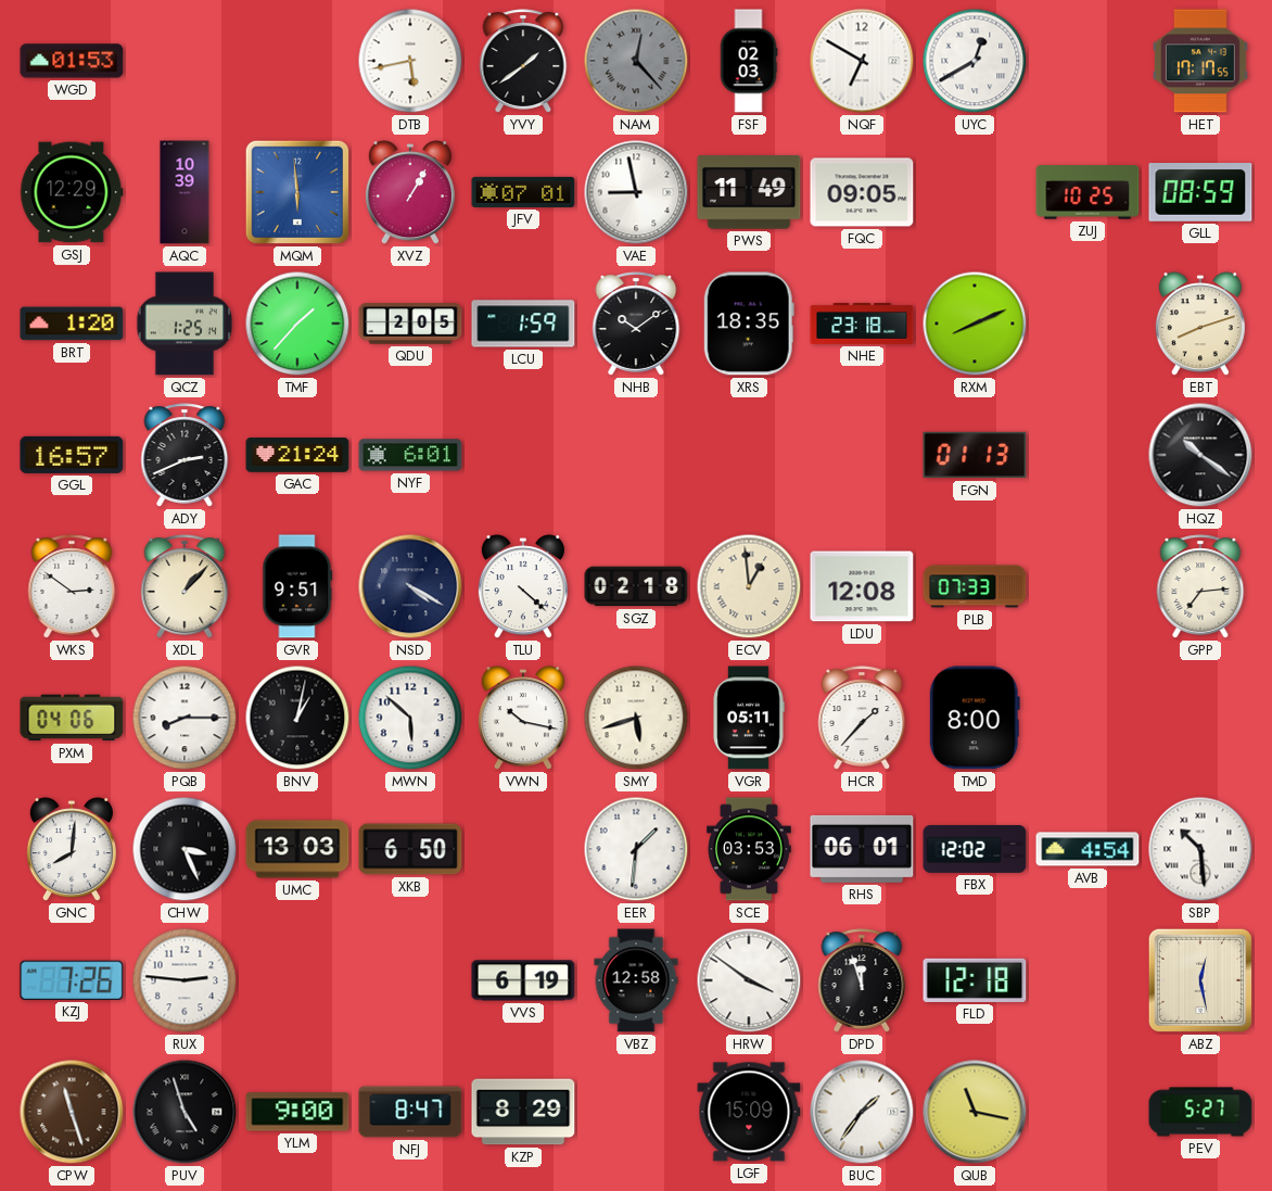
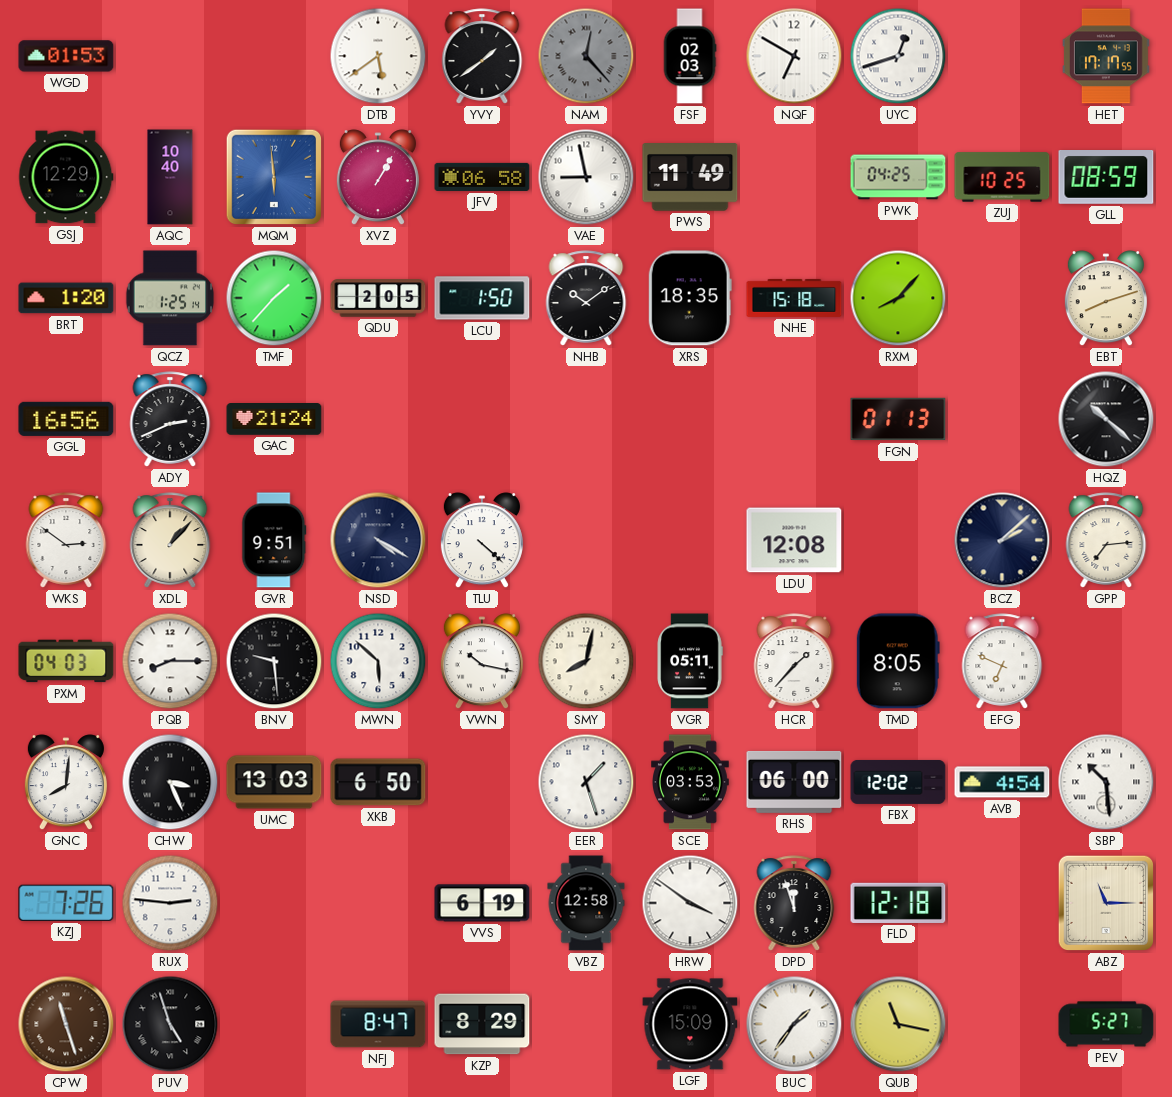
DTB: 5:43 -> 5:39
UYC: 12:40 -> 12:42
AQC: 10:39 -> 10:40
JFV: 07:01 -> 06:58
FQC: 09:05 -> none
PWK: none -> 04:25
LCU: 1:59 -> 1:50
NHE: 23:18 -> 15:18
RXM: 8:11 -> 8:07
GGL: 16:57 -> 16:56
NYF: 6:01 -> none
HQZ: 10:21 -> 10:22
SGZ: 02:18 -> none
ECV: 12:59 -> none
PLB: 07:33 -> none
BCZ: none -> 2:08
PXM: 04:06 -> 04:03
BNV: 1:02 -> 9:29
SMY: 5:42 -> 8:02
TMD: 8:00 -> 8:05
EFG: none -> 6:49
EER: 1:31 -> 1:27
RHS: 06:01 -> 06:00
ABZ: 12:28 -> 11:15
YLM: 9:00 -> none
